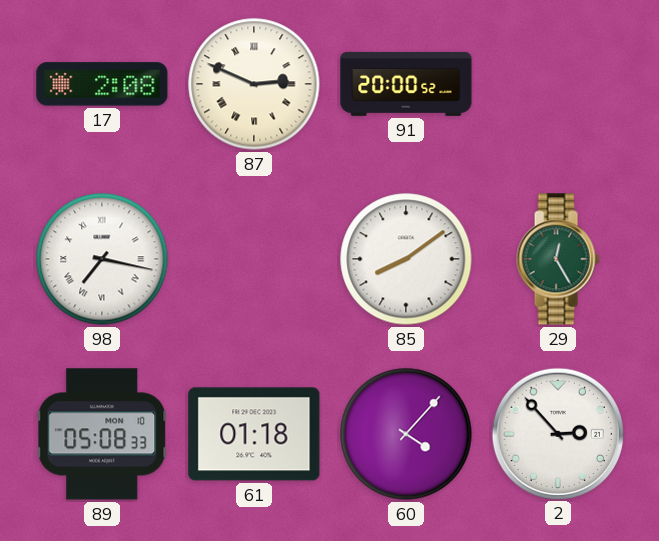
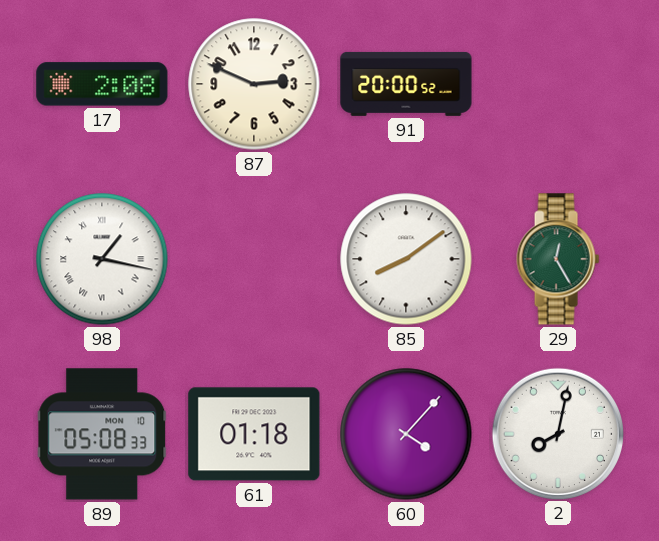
87 numerals: Roman -> Arabic
98: 7:17 -> 1:17
2: 2:53 -> 8:02
